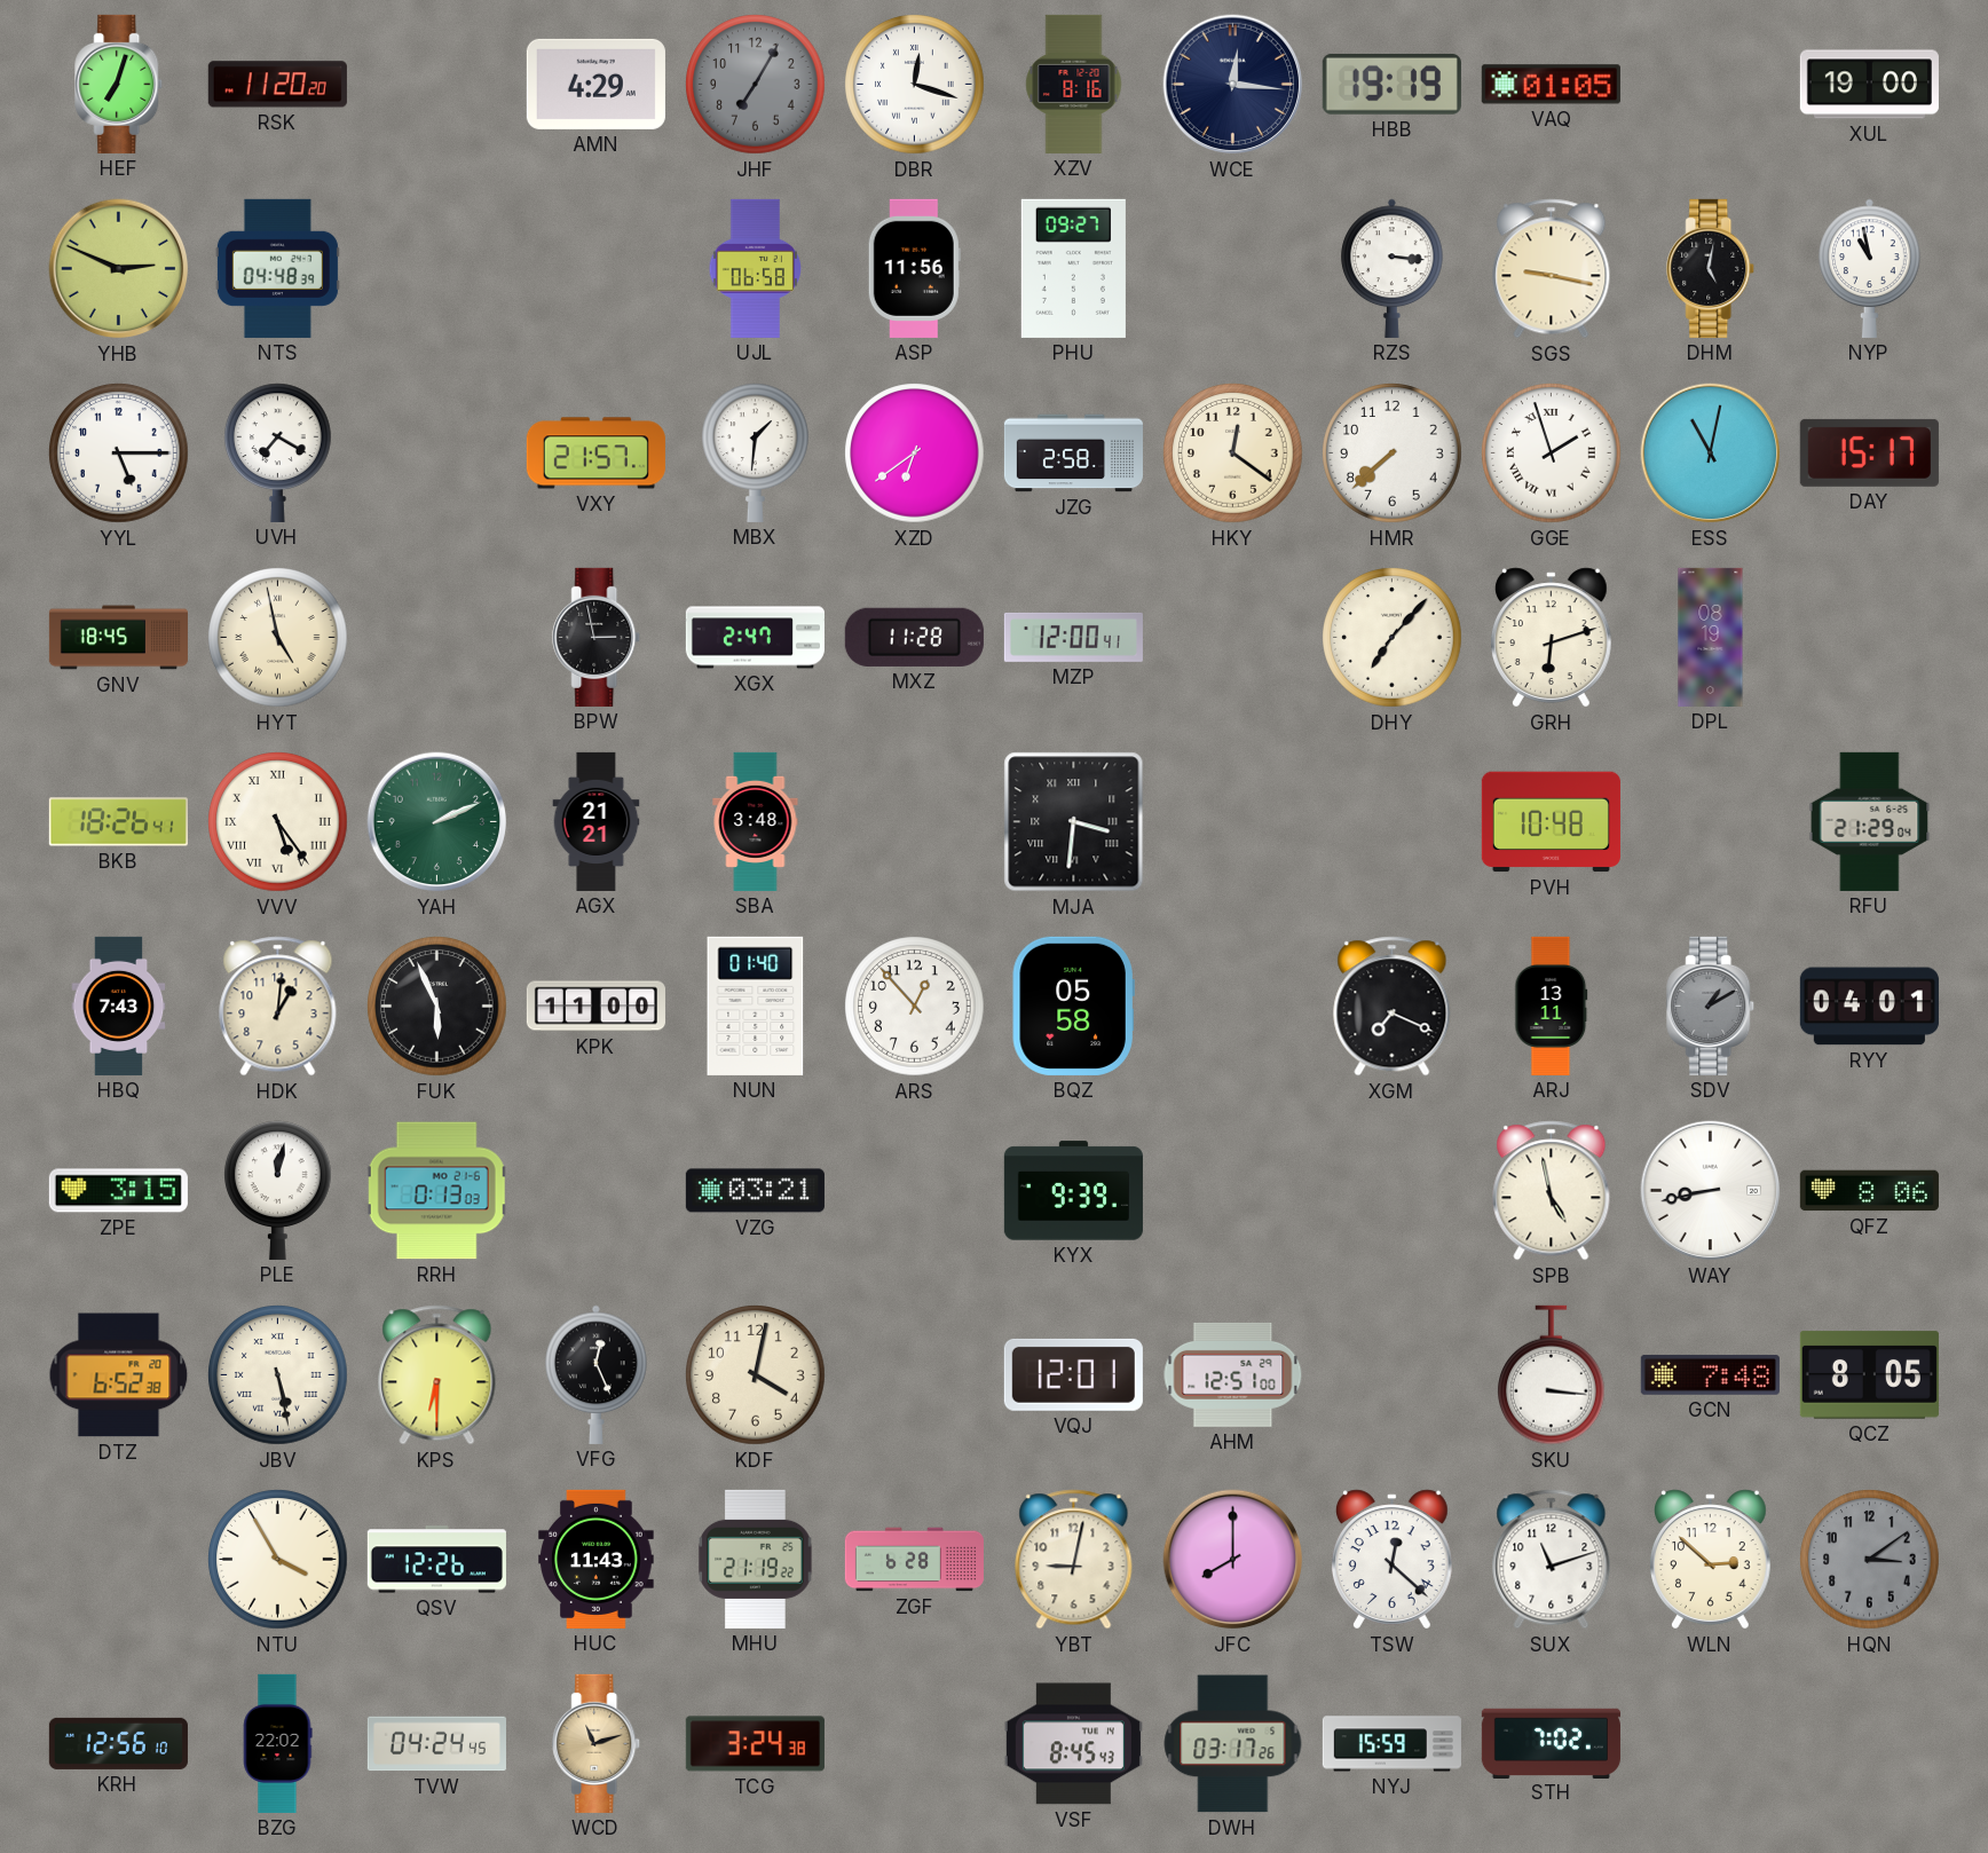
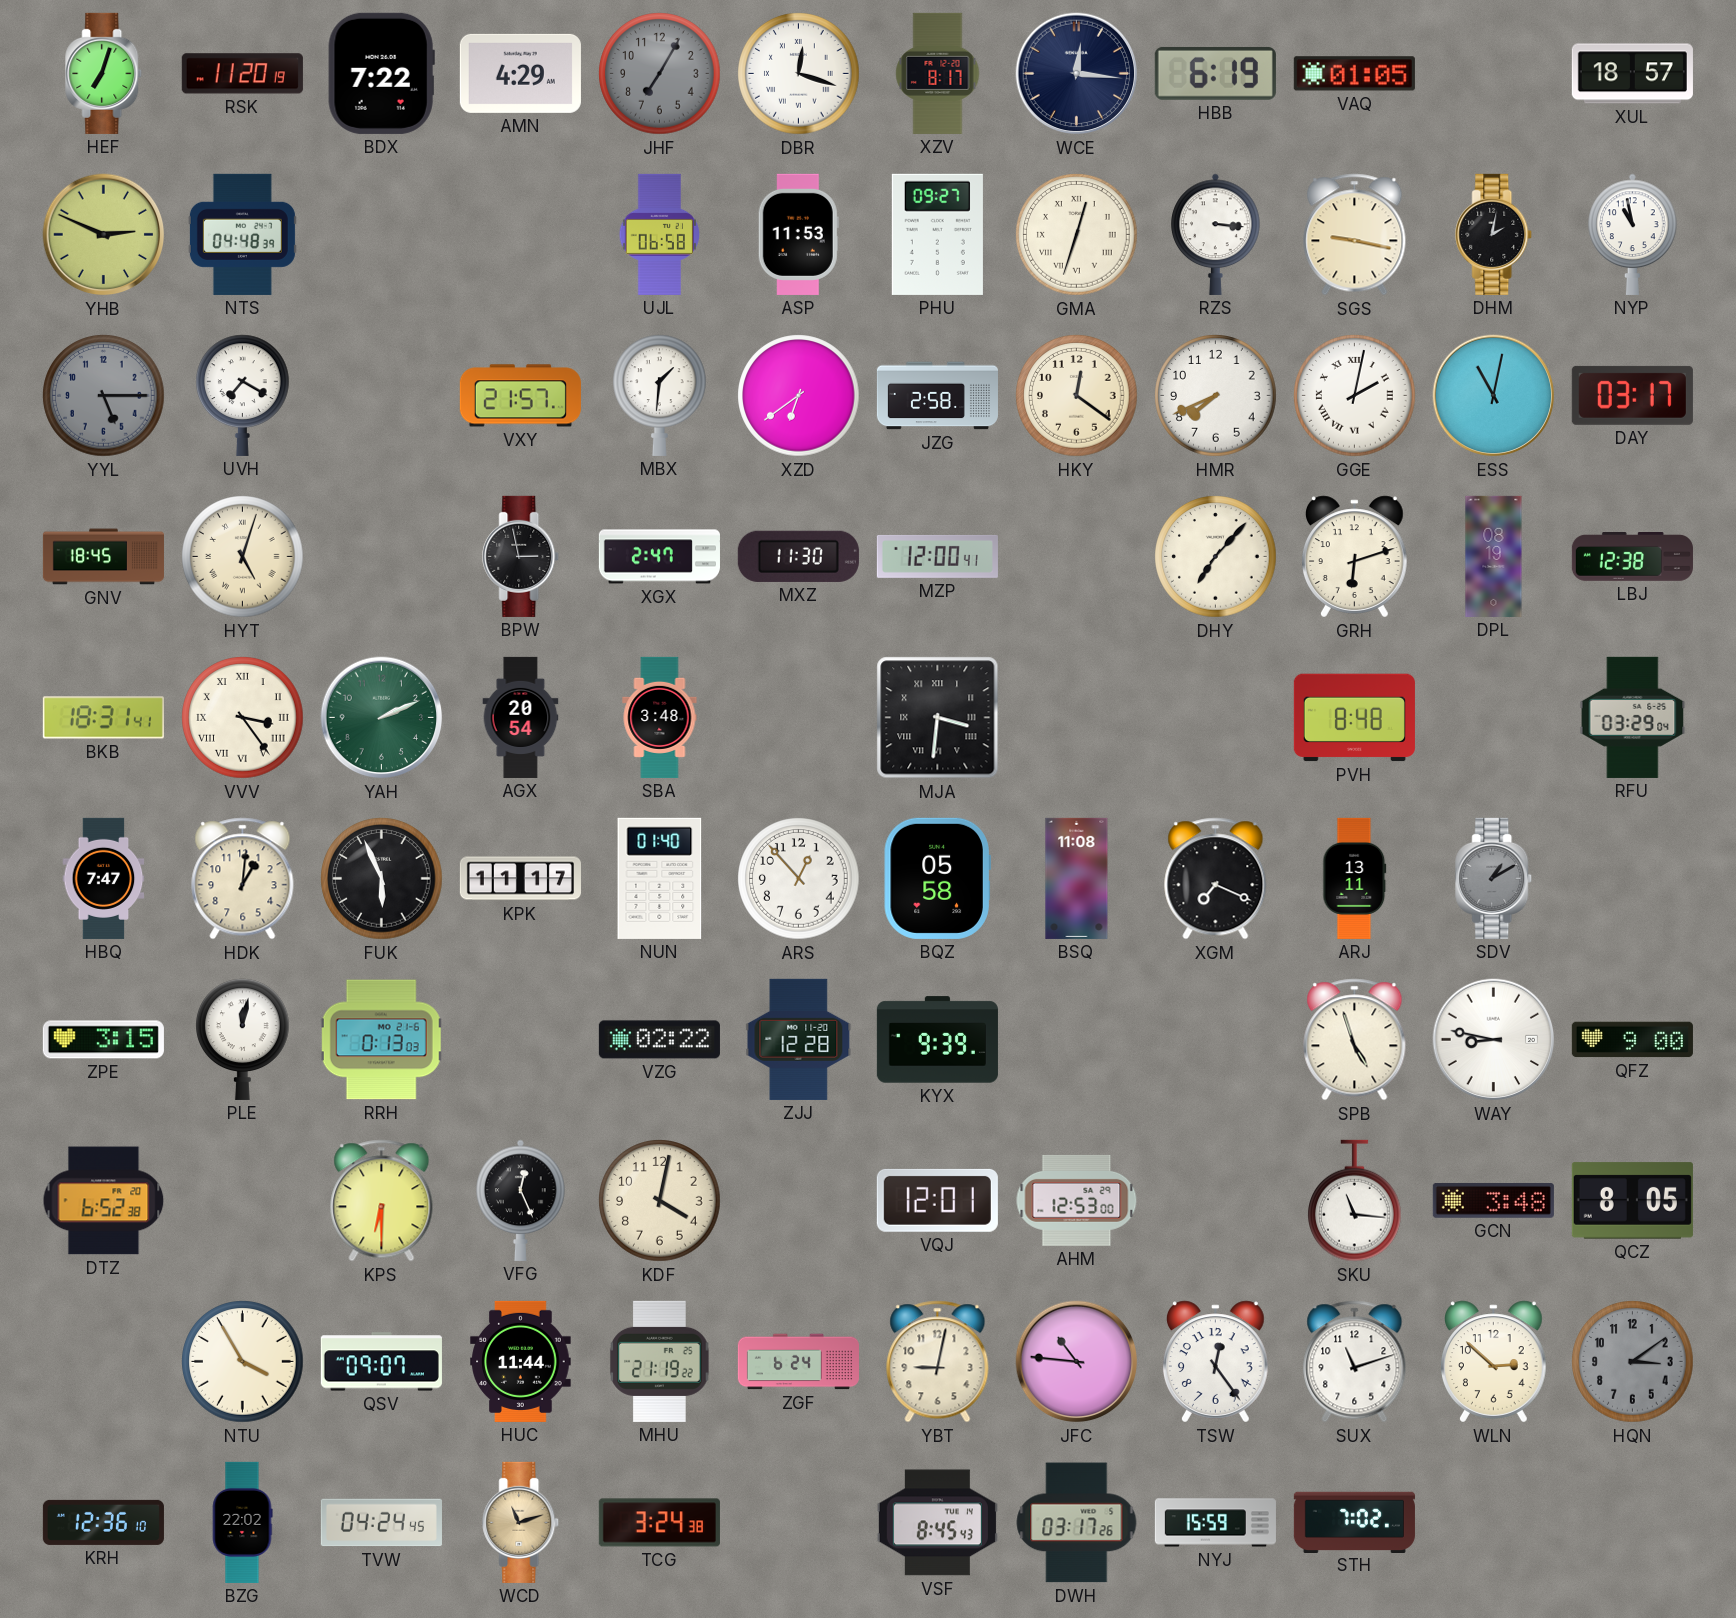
RSK: 11:20:20 -> 11:20:19
BDX: none -> 7:22
XZV: 8:16 -> 8:17
HBB: 19:19 -> 6:19
XUL: 19:00 -> 18:57
ASP: 11:56 -> 11:53
GMA: none -> 12:33
DHM: 5:02 -> 2:02
YYL dial: white -> grey
HMR: 7:38 -> 7:41
GGE: 1:57 -> 2:02
DAY: 15:17 -> 03:17
HYT: 4:58 -> 5:03
MXZ: 11:28 -> 11:30
LBJ: none -> 12:38
BKB: 18:26 -> 18:31
VVV: 5:24 -> 3:24
AGX: 21:21 -> 20:54
PVH: 10:48 -> 8:48
RFU: 21:29 -> 03:29
HBQ: 7:43 -> 7:47
KPK: 11:00 -> 11:17
BSQ: none -> 11:08
RYY: 04:01 -> none
VZG: 03:21 -> 02:22
ZJJ: none -> 12:28
SPB: 4:58 -> 4:57
WAY: 8:43 -> 8:47
QFZ: 8:06 -> 9:00
JBV: 5:28 -> none
AHM: 12:51 -> 12:53
SKU: 3:16 -> 11:16
GCN: 7:48 -> 3:48
QSV: 12:26 -> 09:07
HUC: 11:43 -> 11:44
ZGF: 6:28 -> 6:24
JFC: 8:00 -> 10:46
TSW: 12:22 -> 12:24
KRH: 12:56 -> 12:36
